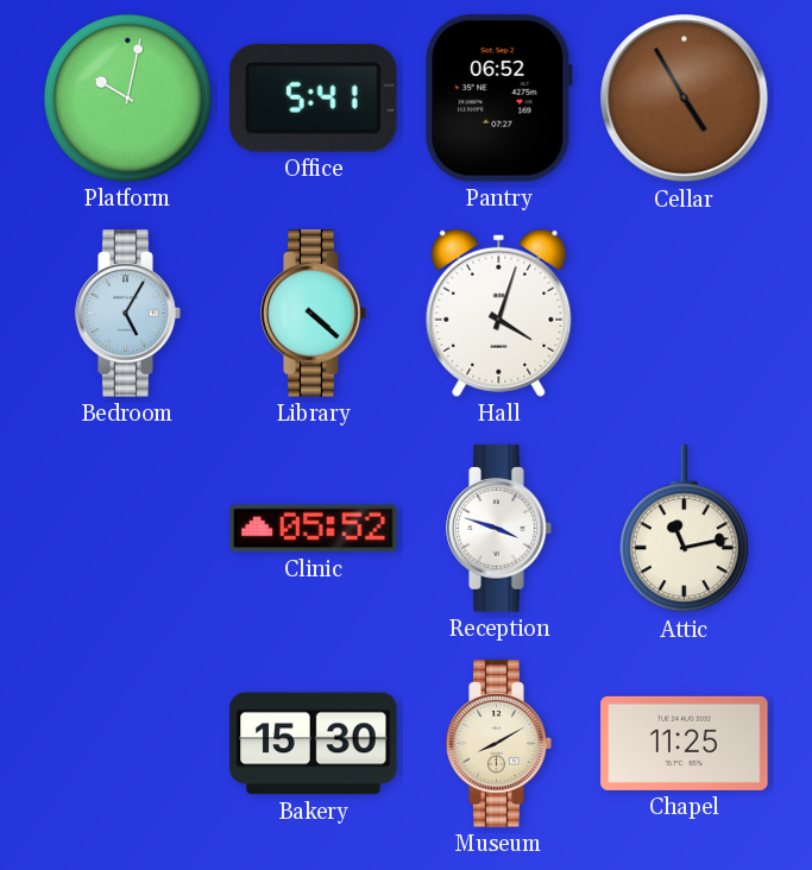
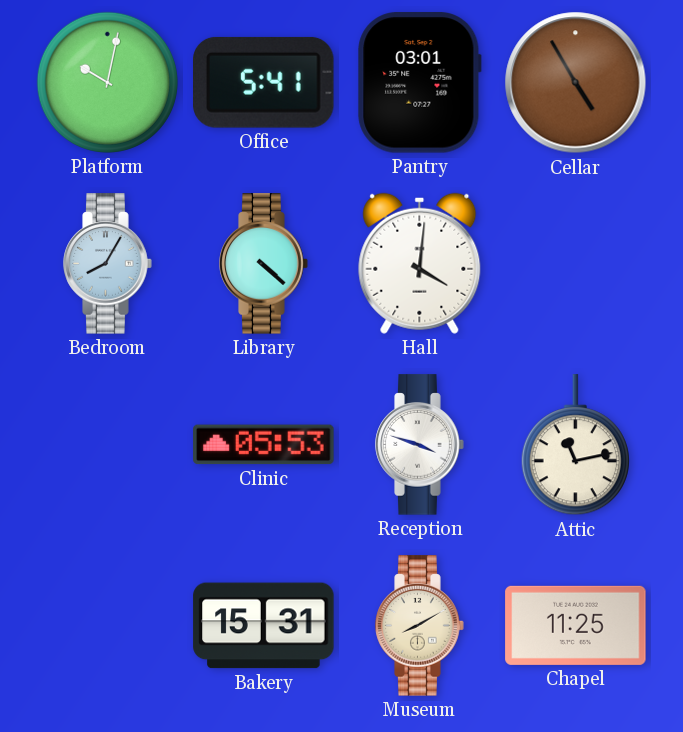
Pantry: 06:52 -> 03:01
Bedroom: 5:05 -> 8:05
Hall: 4:03 -> 4:01
Clinic: 05:52 -> 05:53
Bakery: 15:30 -> 15:31
